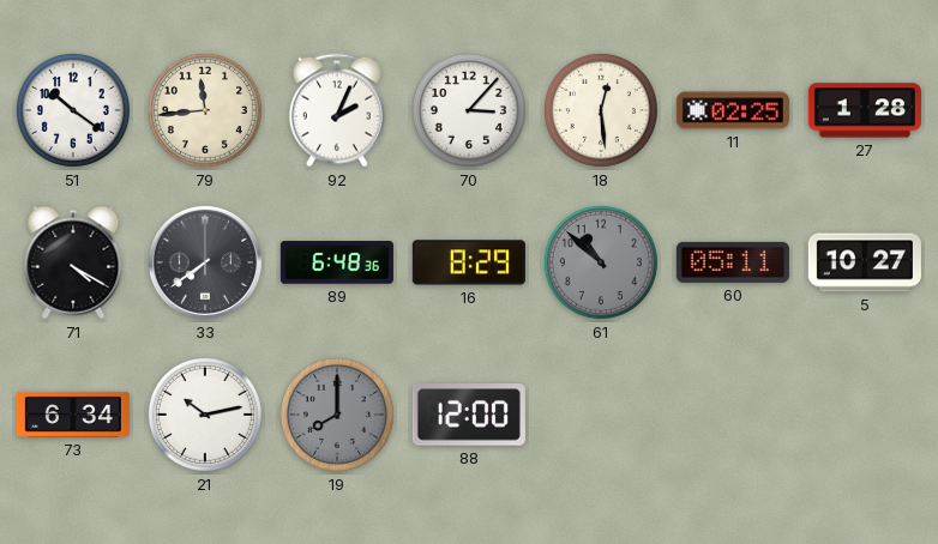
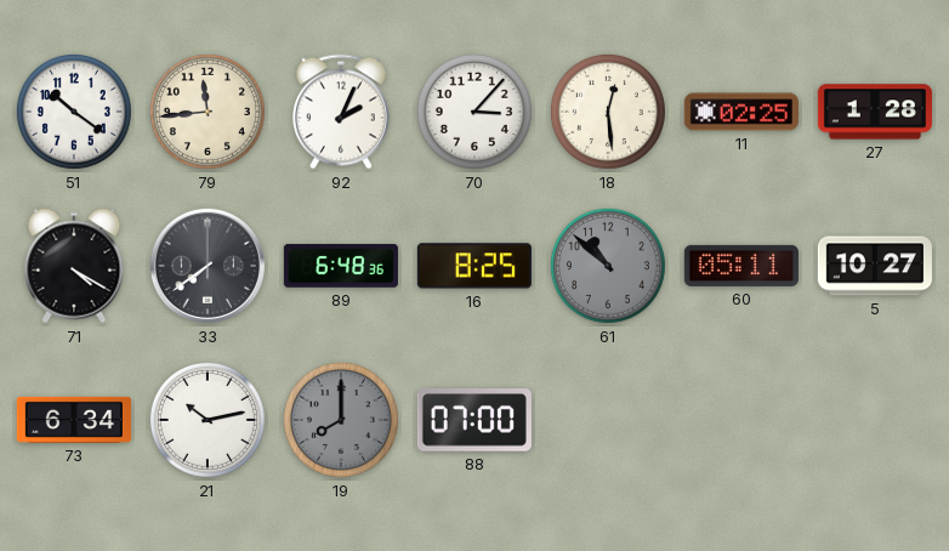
16: 8:29 -> 8:25
88: 12:00 -> 07:00
